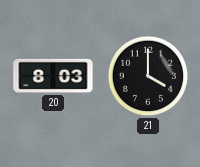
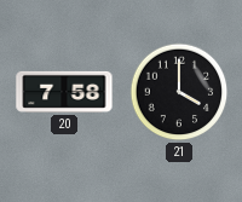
20: 8:03 -> 7:58
